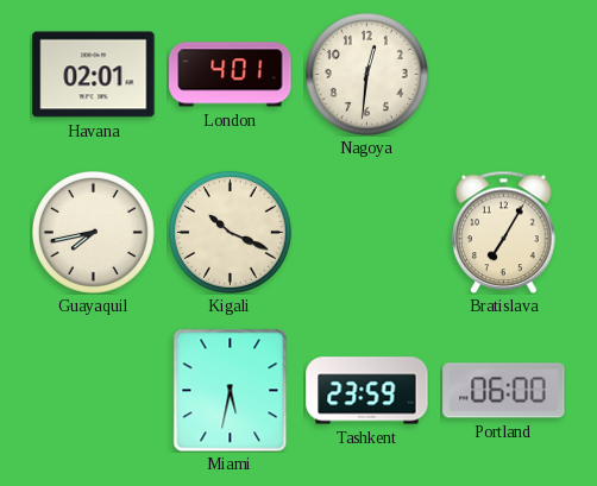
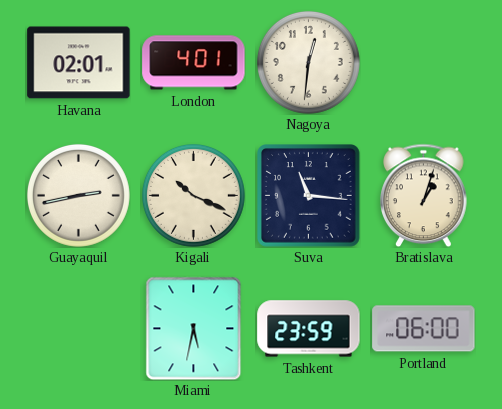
Guayaquil: 7:43 -> 2:43
Suva: none -> 11:16
Bratislava: 7:05 -> 1:03
